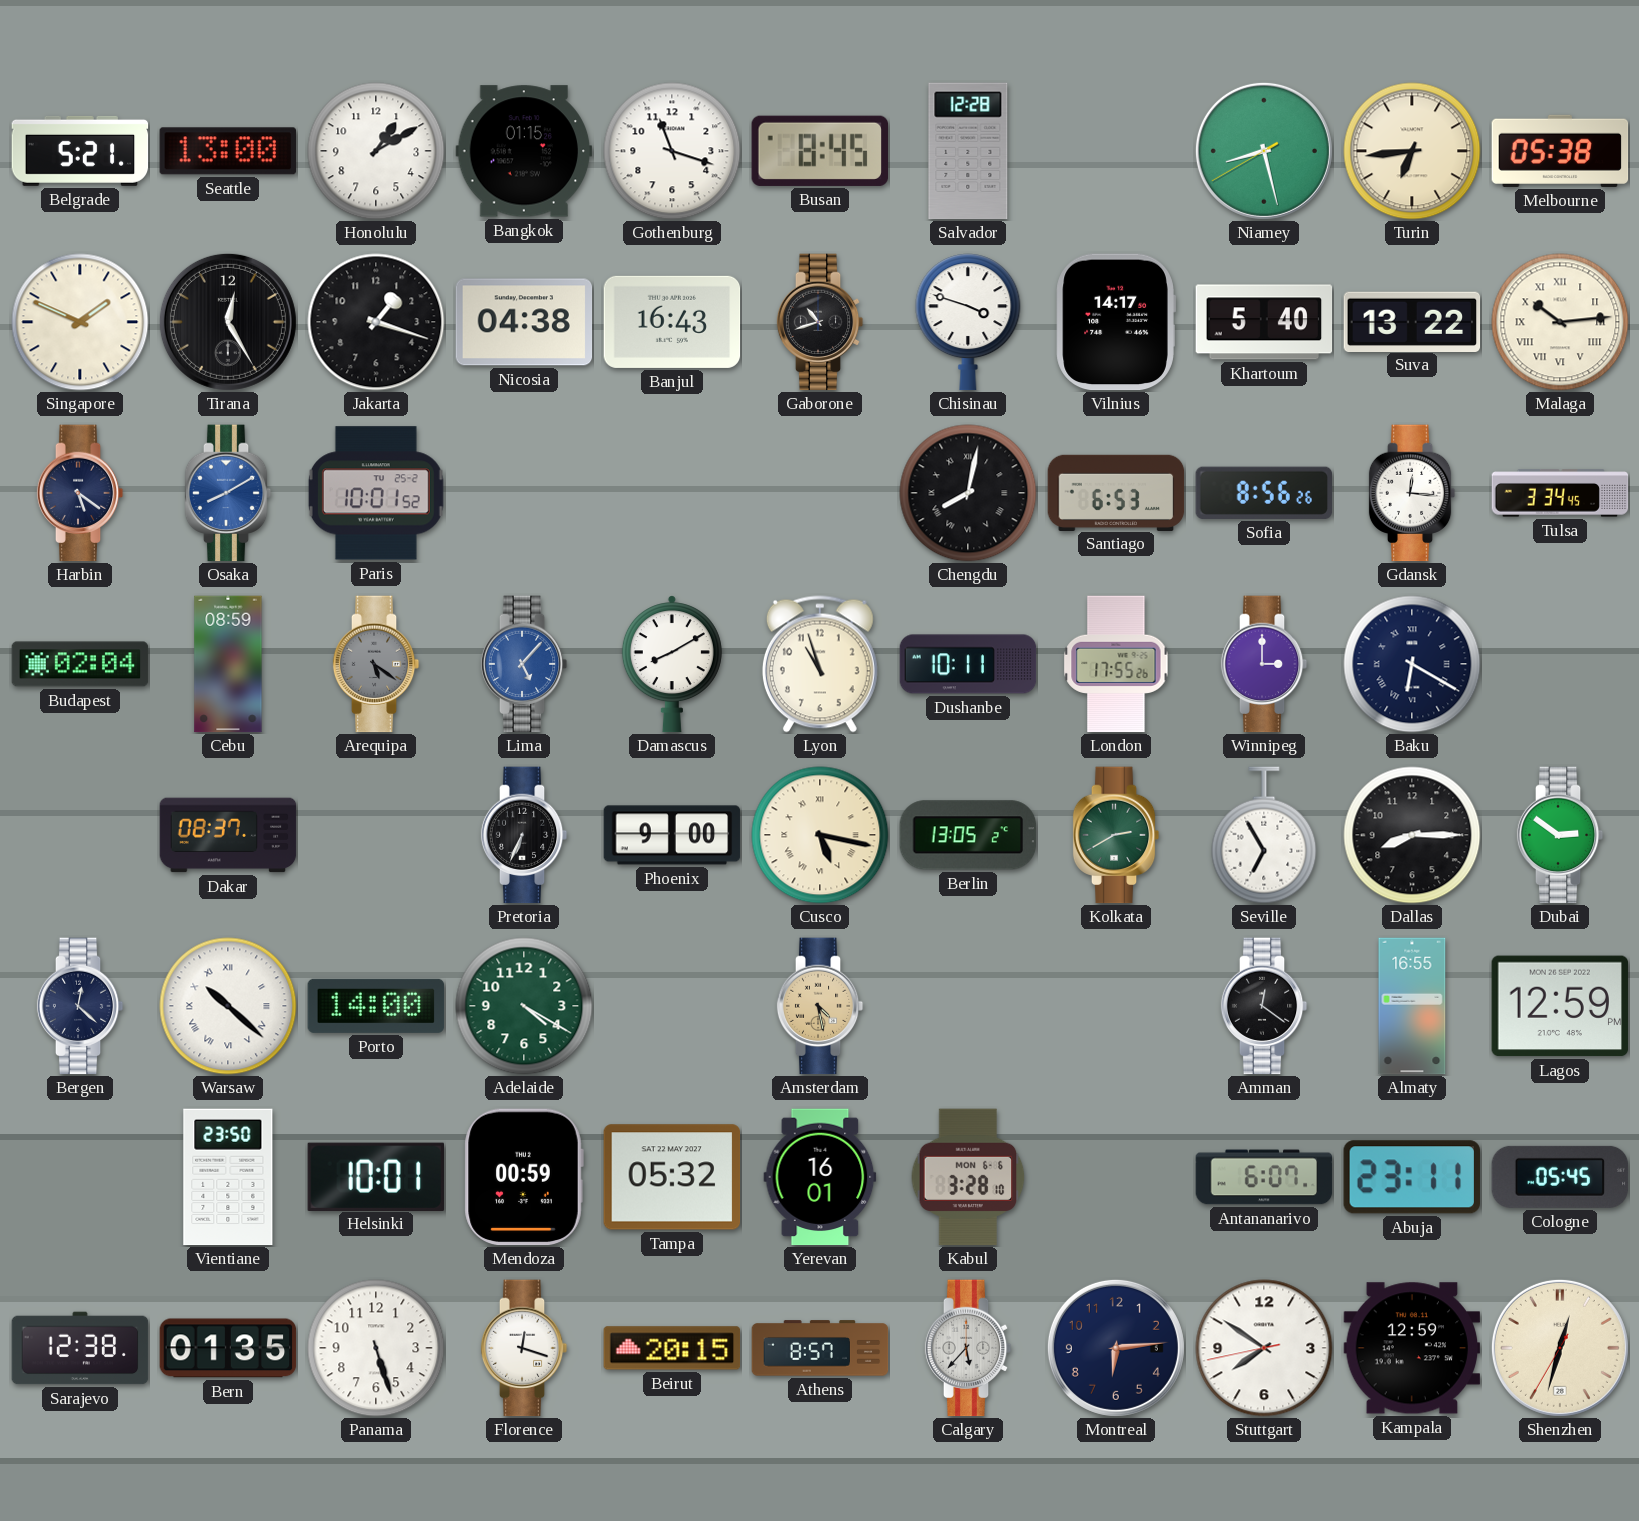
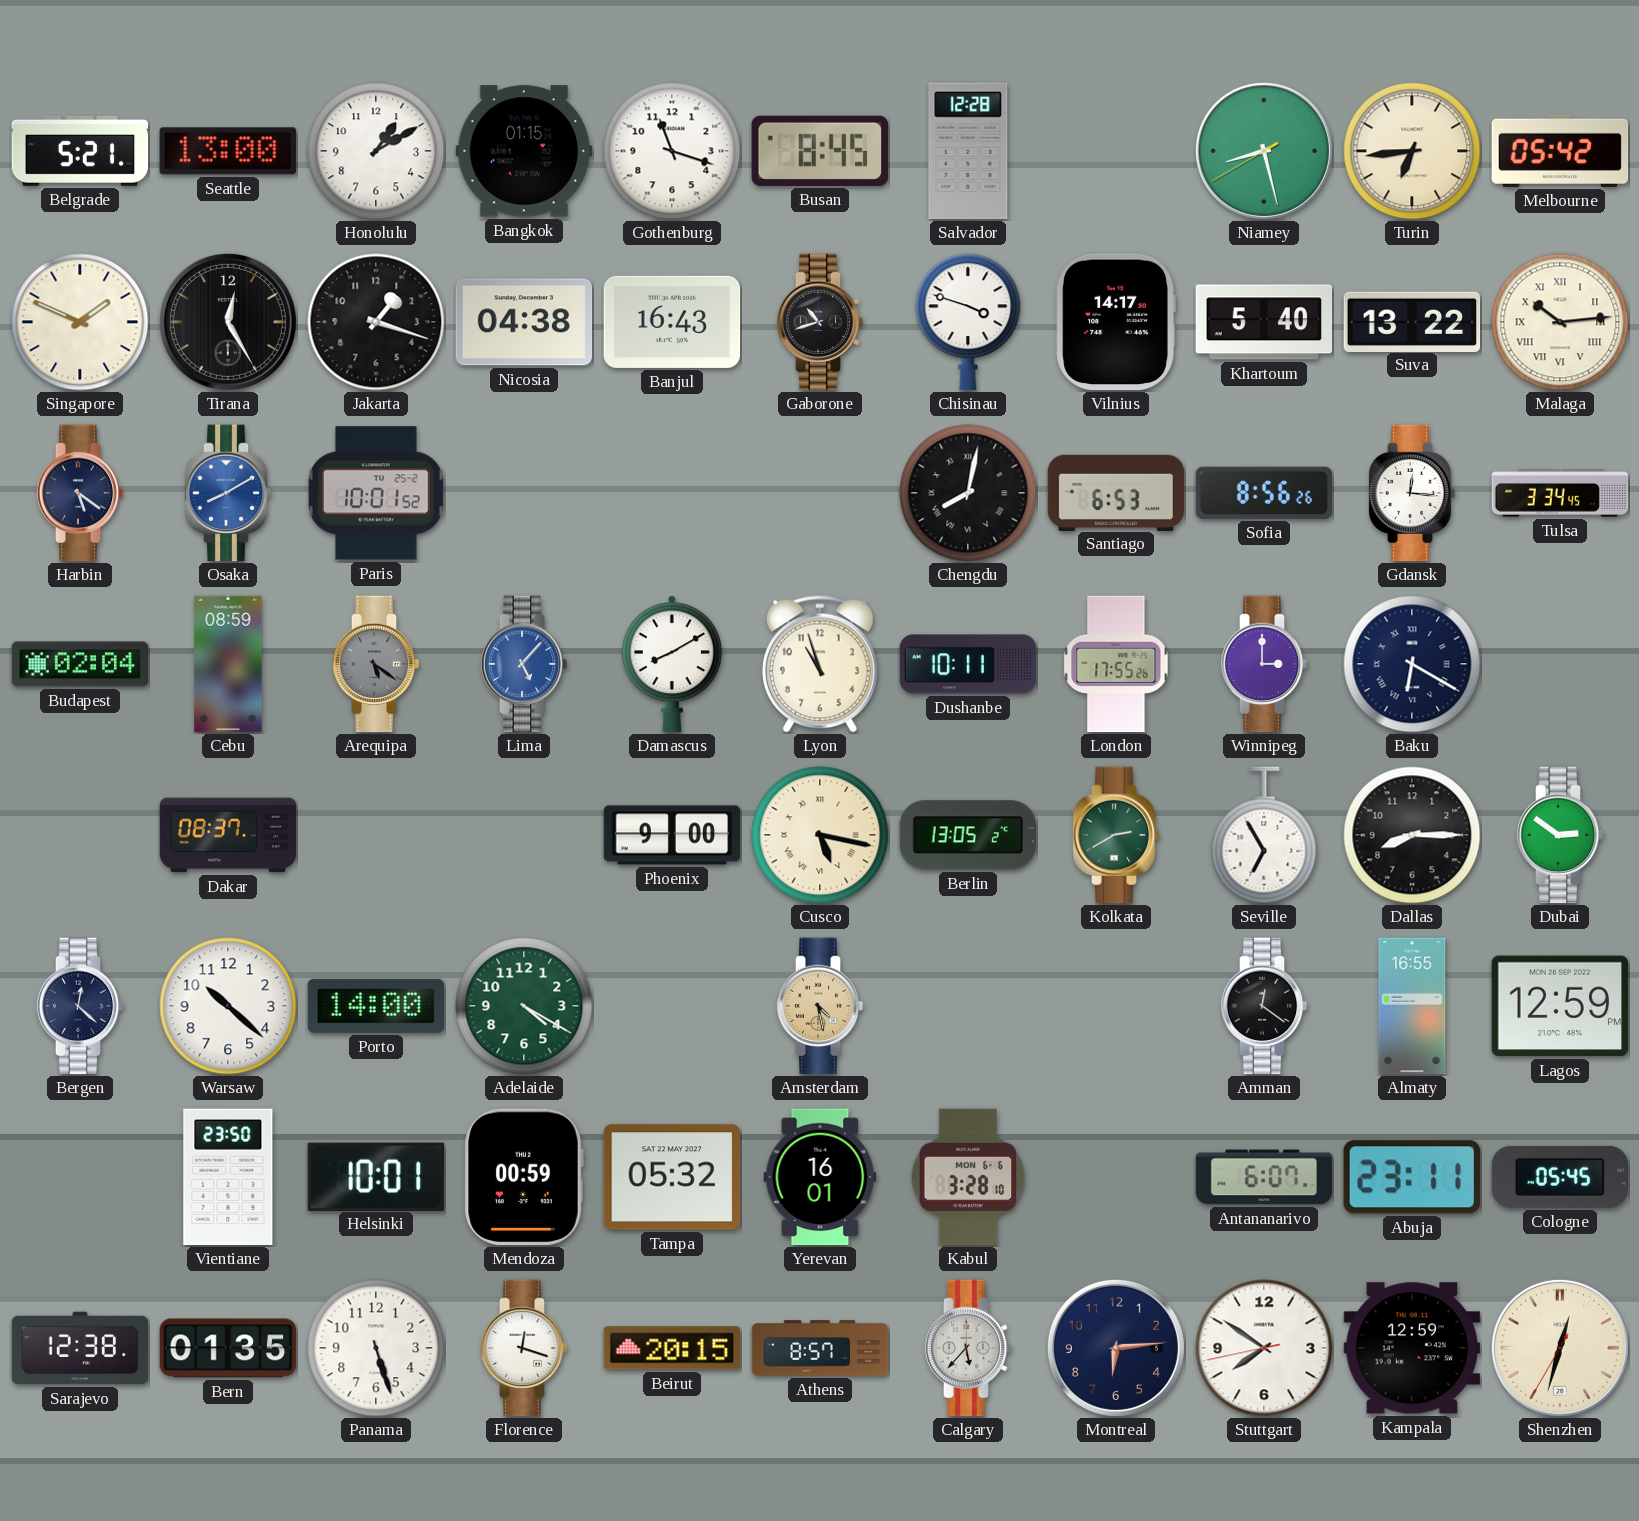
Melbourne: 05:38 -> 05:42
Pretoria: 6:34 -> none
Warsaw numerals: Roman -> Arabic
